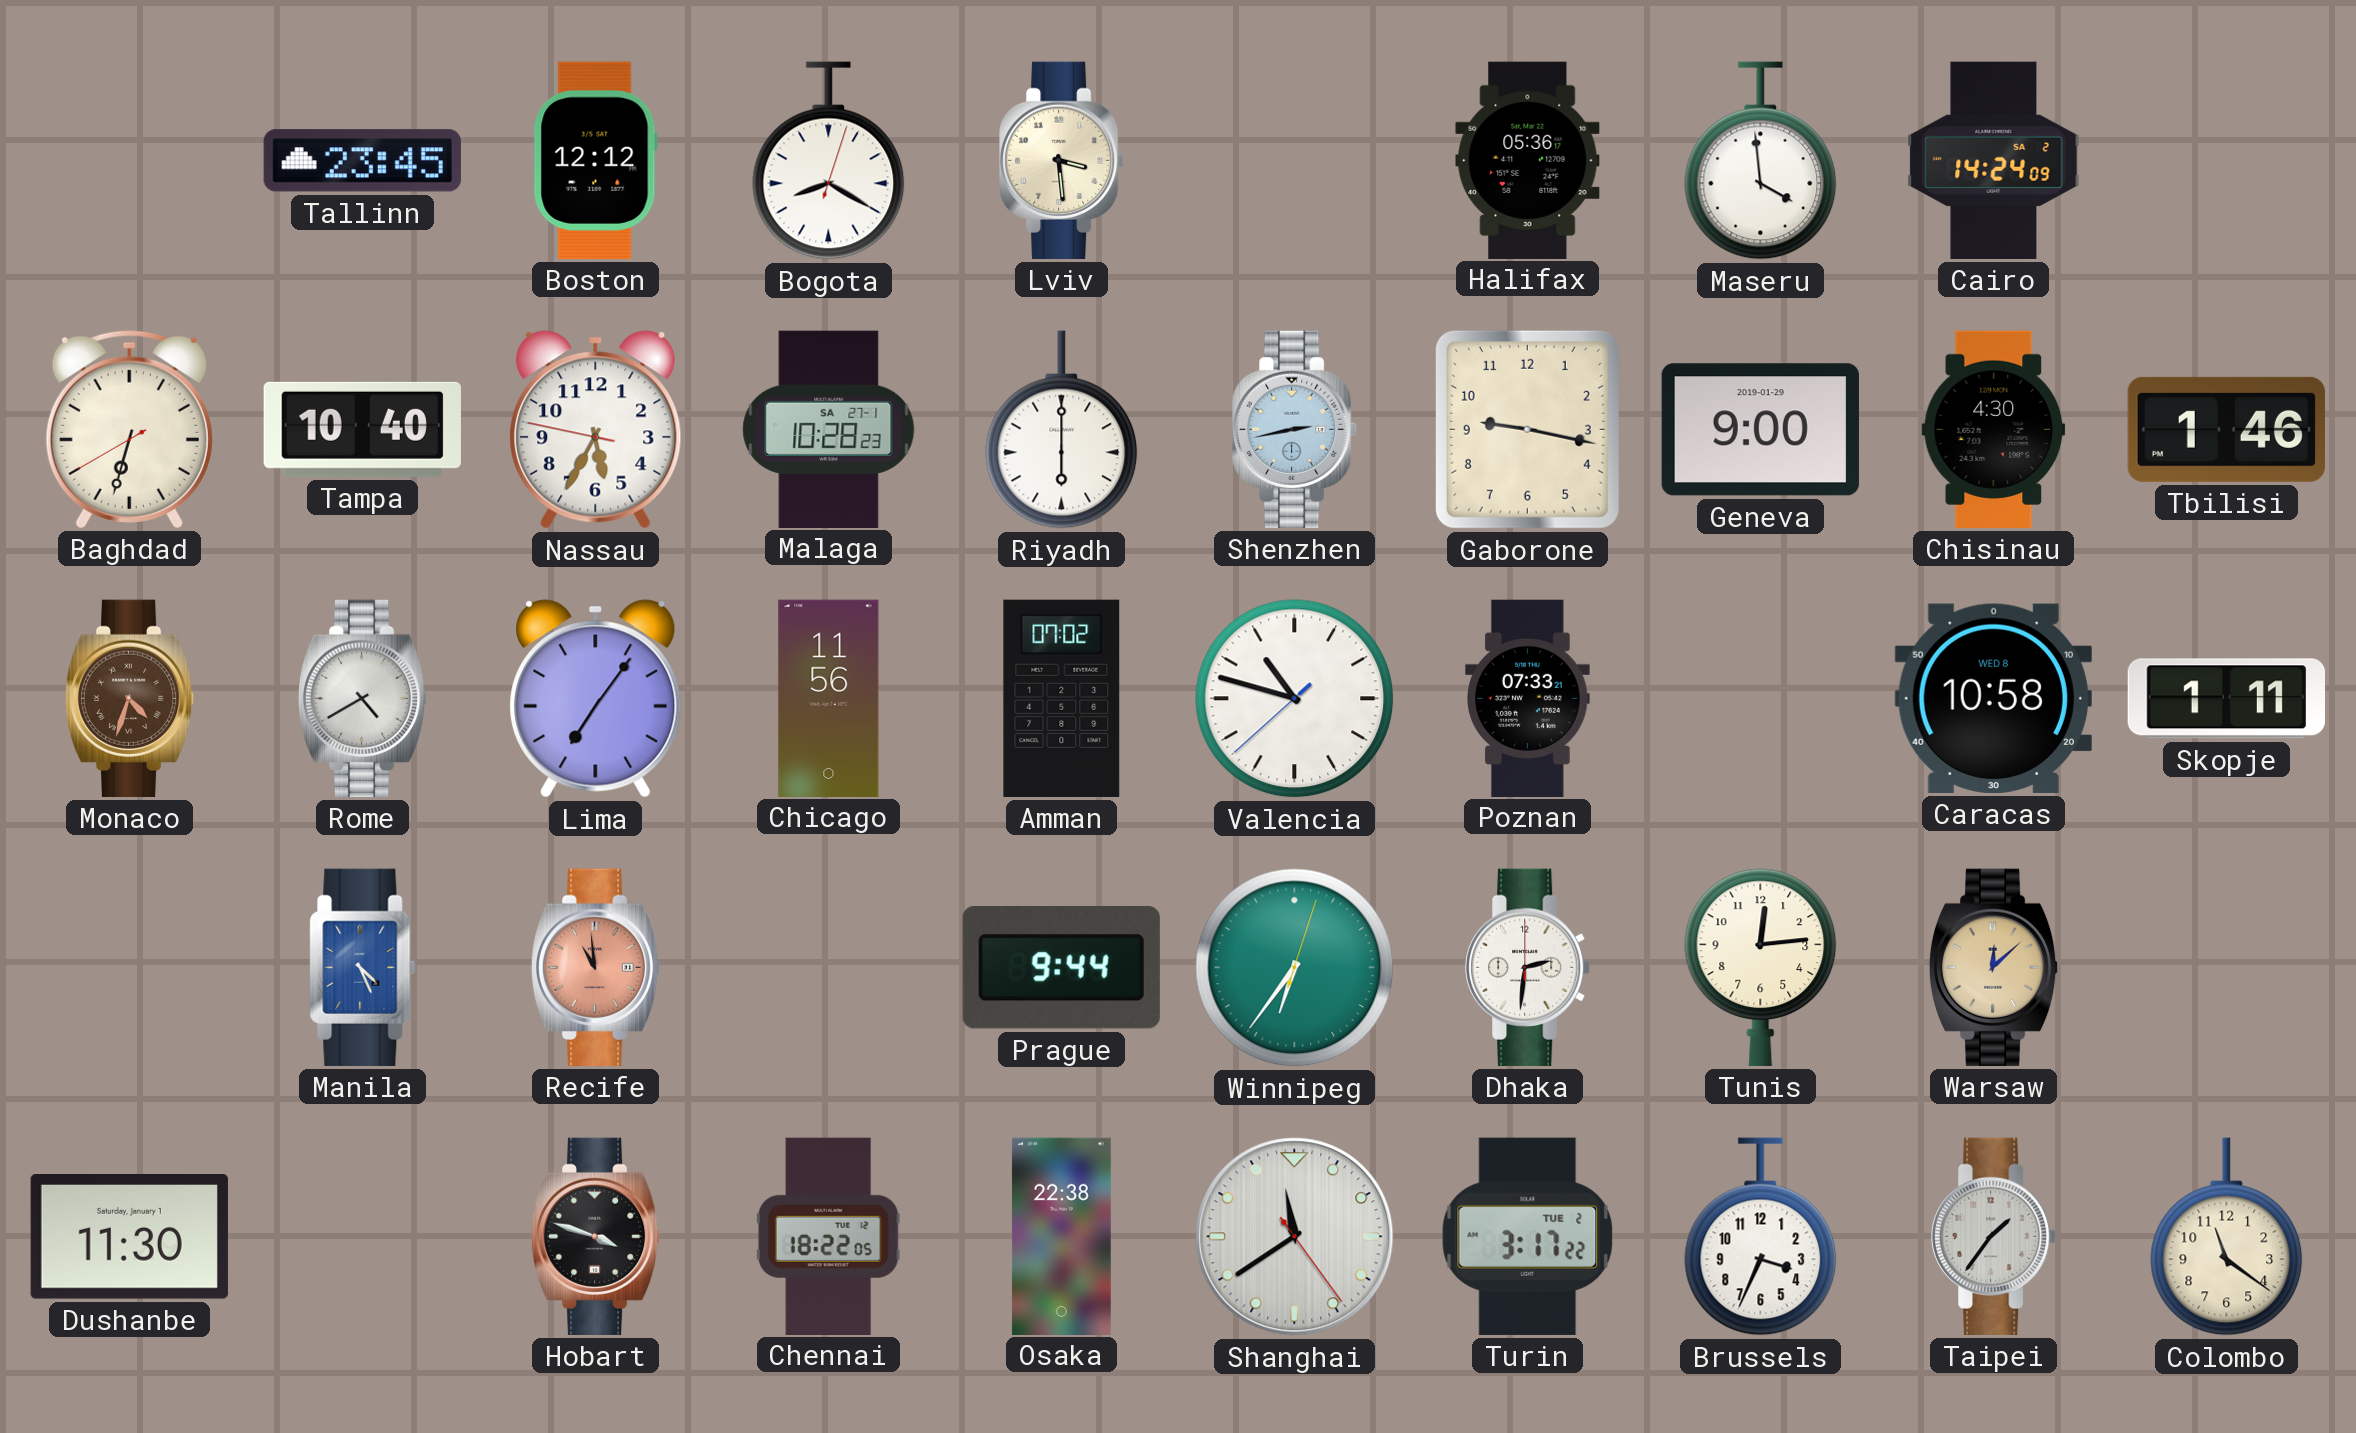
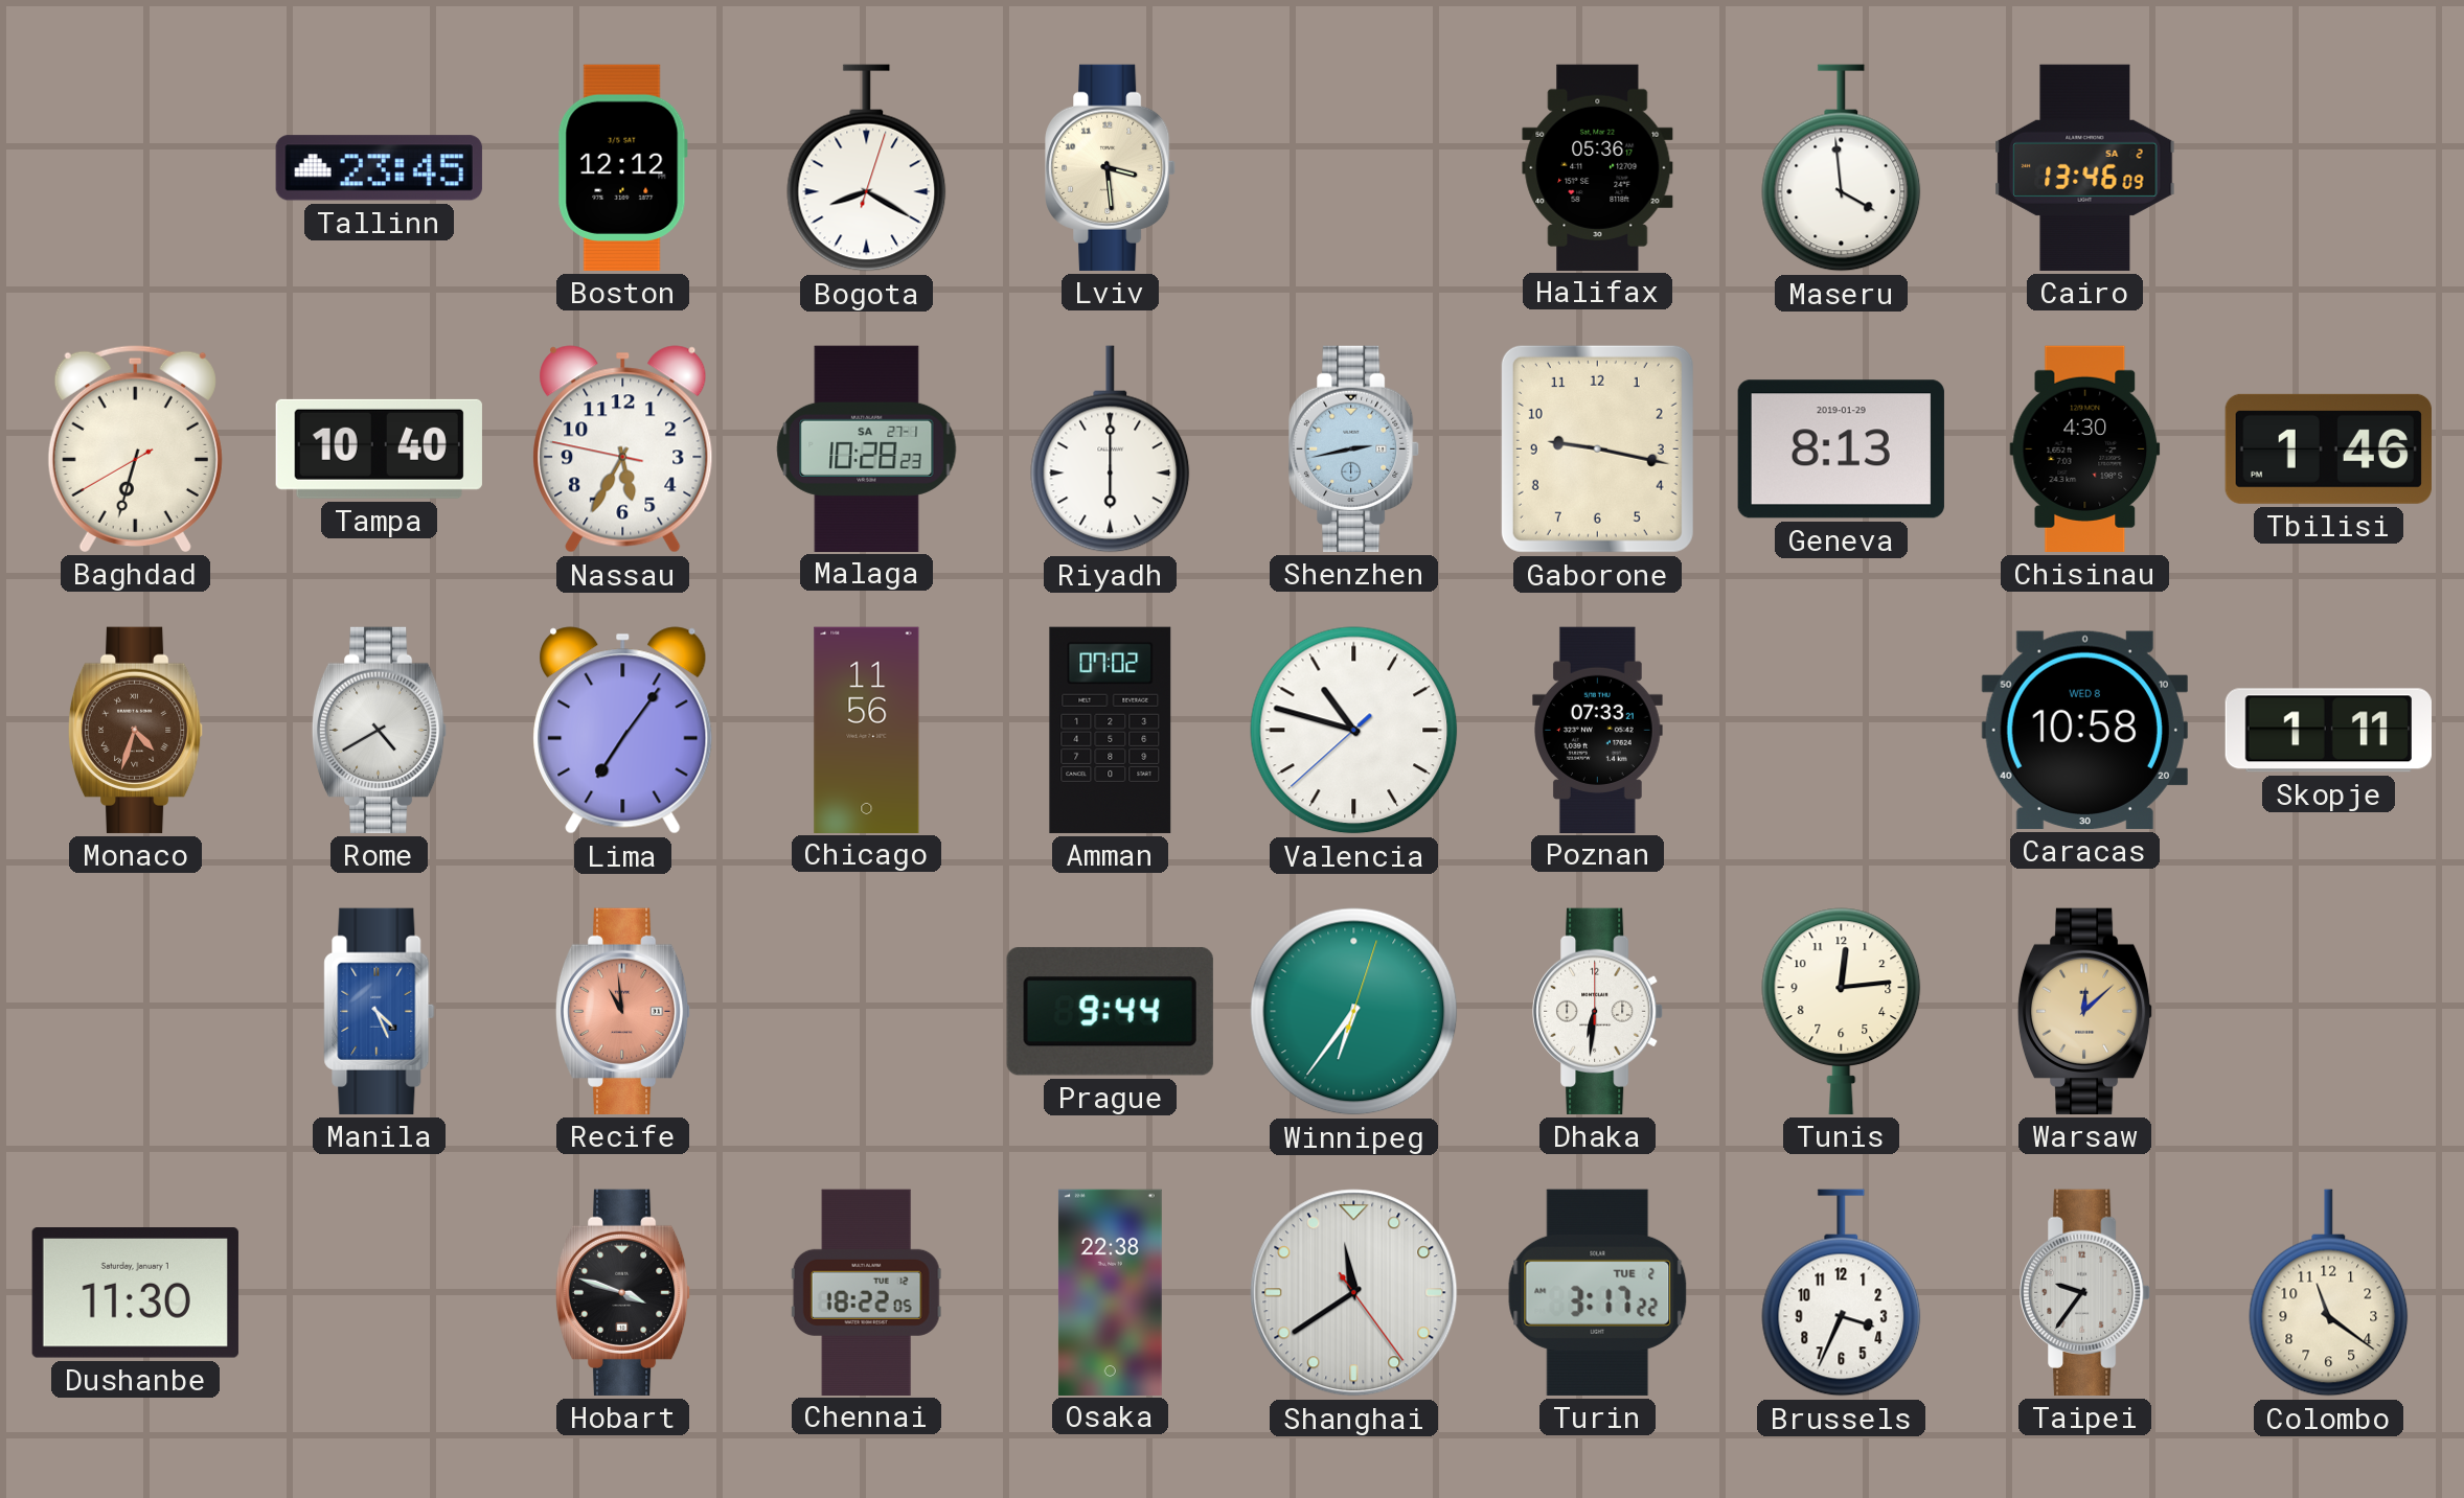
Cairo: 14:24 -> 13:46
Geneva: 9:00 -> 8:13
Dhaka: 2:31 -> 6:31
Taipei: 1:36 -> 9:36
